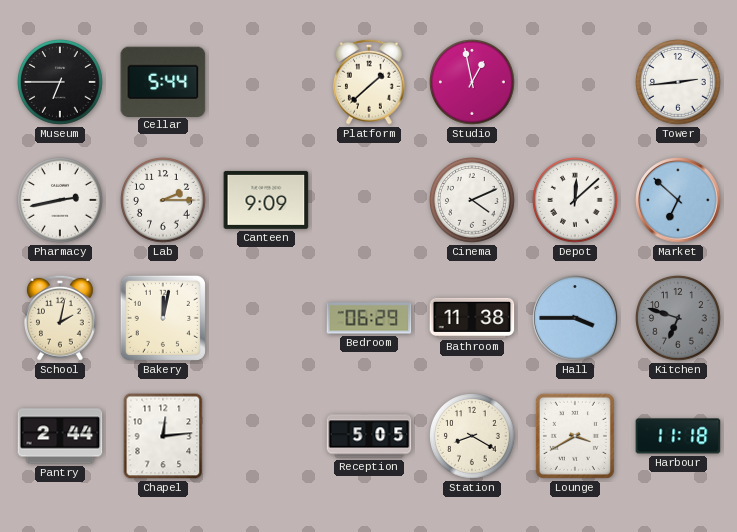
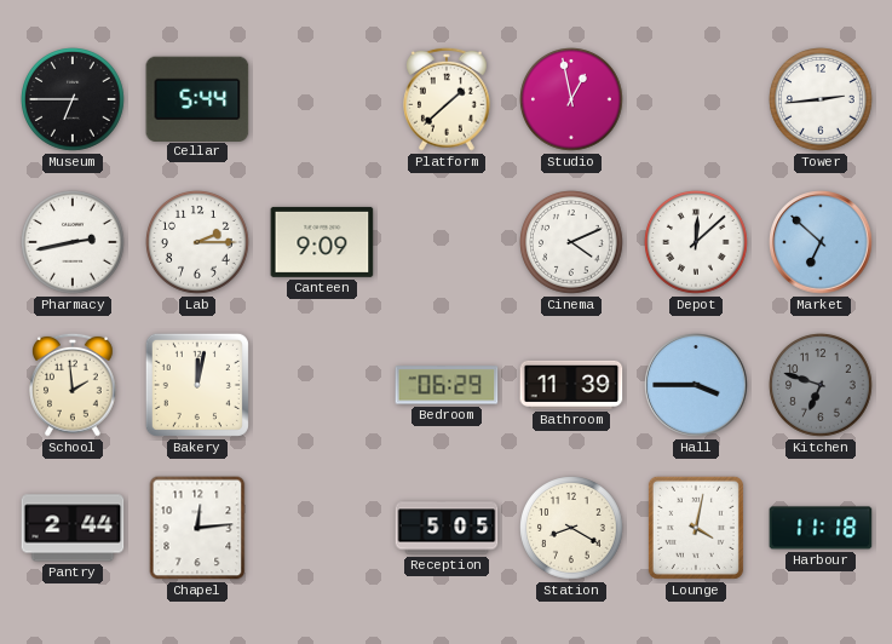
School: 2:02 -> 1:59
Bathroom: 11:38 -> 11:39
Lounge: 3:40 -> 4:02
